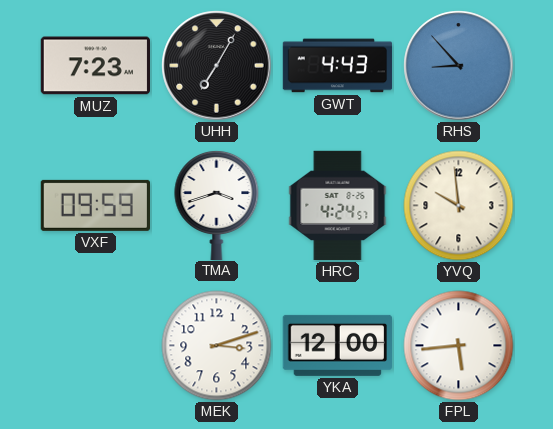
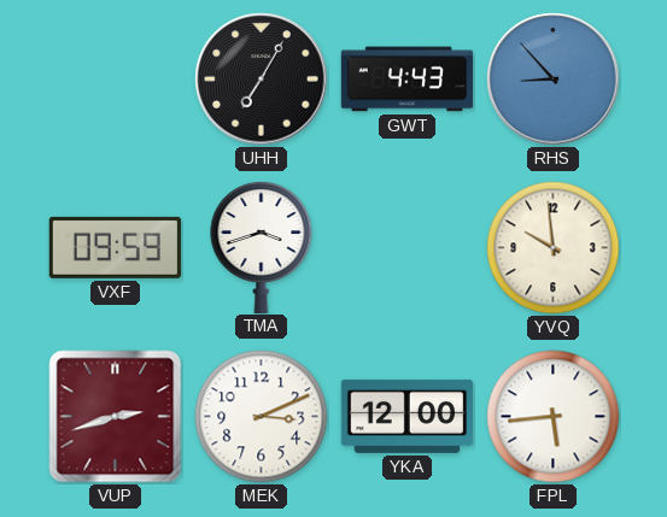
MUZ: 7:23 -> none
HRC: 4:24 -> none
VUP: none -> 2:42
MEK: 3:12 -> 3:11
